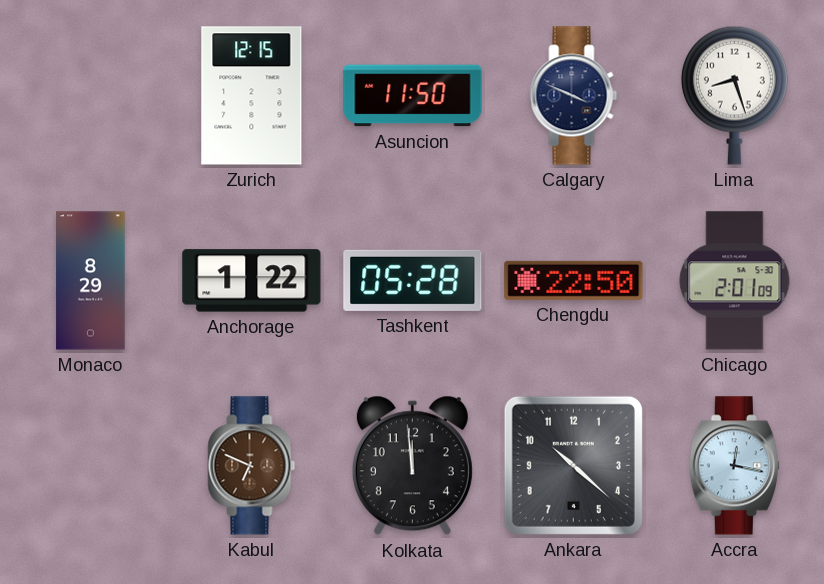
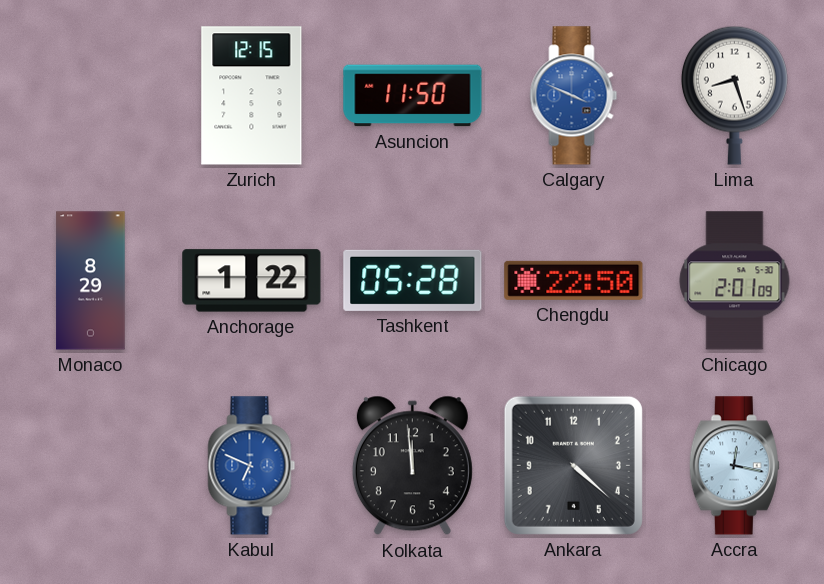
Calgary dial: navy -> blue
Kabul dial: brown -> blue
Ankara: 10:22 -> 4:22
